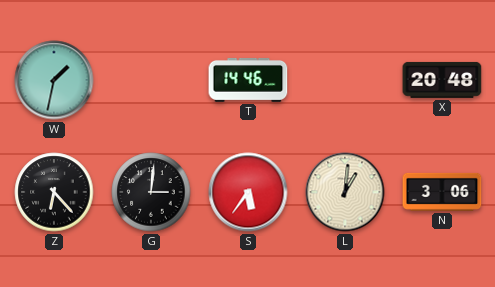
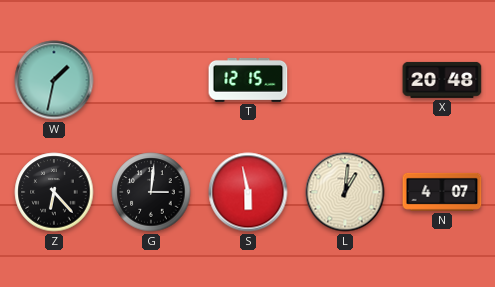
T: 14:46 -> 12:15
S: 5:36 -> 5:58
N: 3:06 -> 4:07
